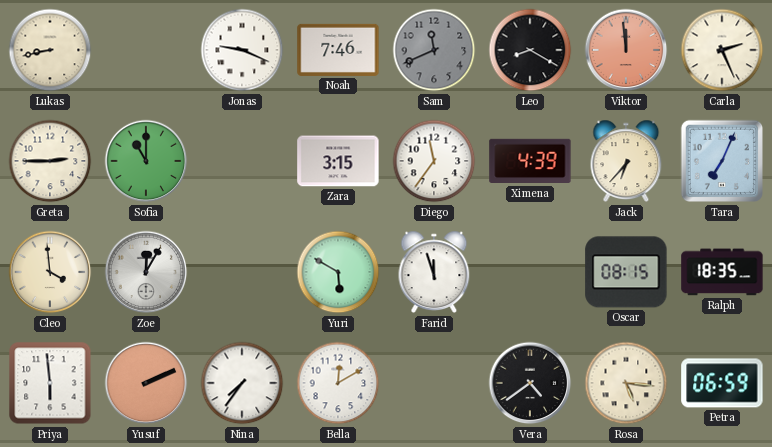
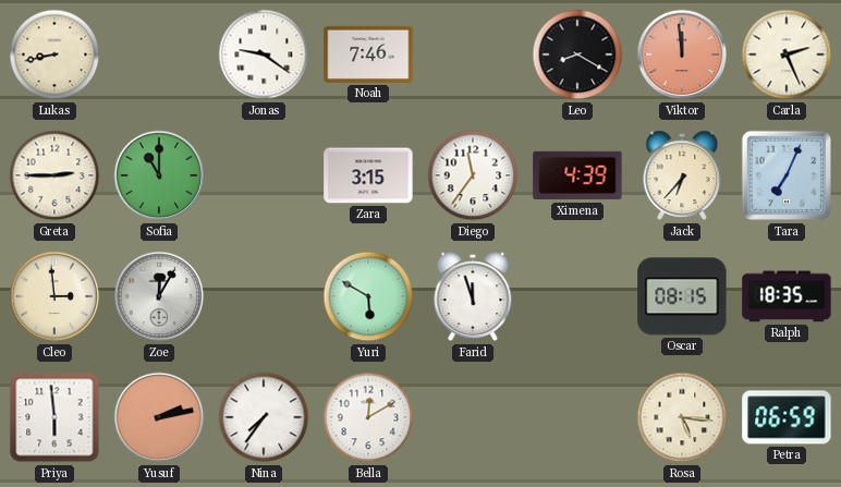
Jonas: 9:19 -> 9:21
Sam: 11:41 -> none
Cleo: 3:59 -> 2:59
Yusuf: 2:11 -> 2:13
Vera: 4:39 -> none
